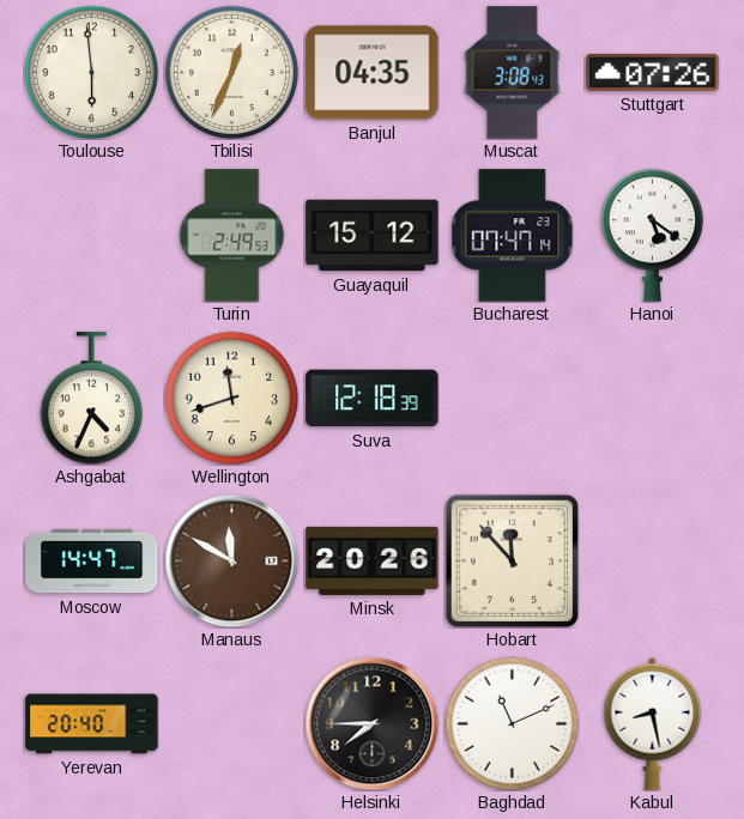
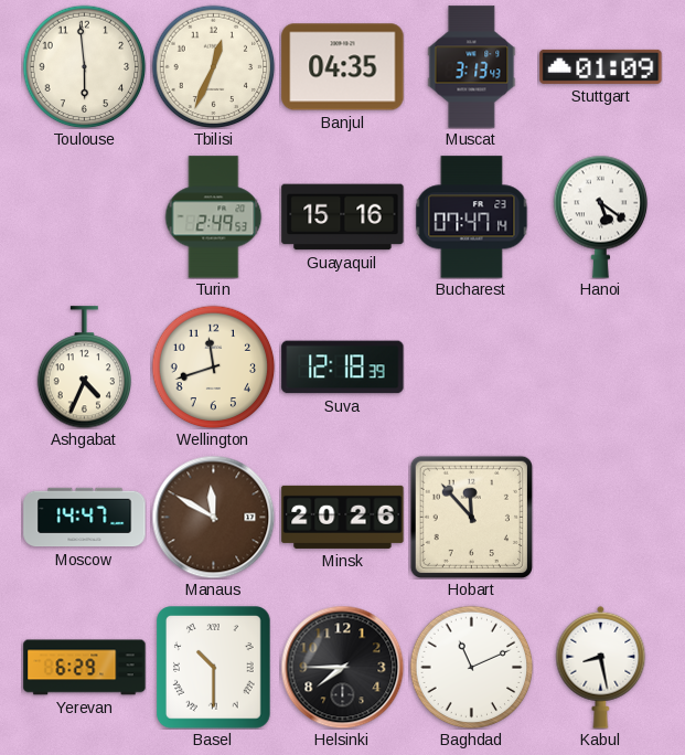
Muscat: 3:08 -> 3:13
Stuttgart: 07:26 -> 01:09
Guayaquil: 15:12 -> 15:16
Yerevan: 20:40 -> 6:29
Basel: none -> 10:30
